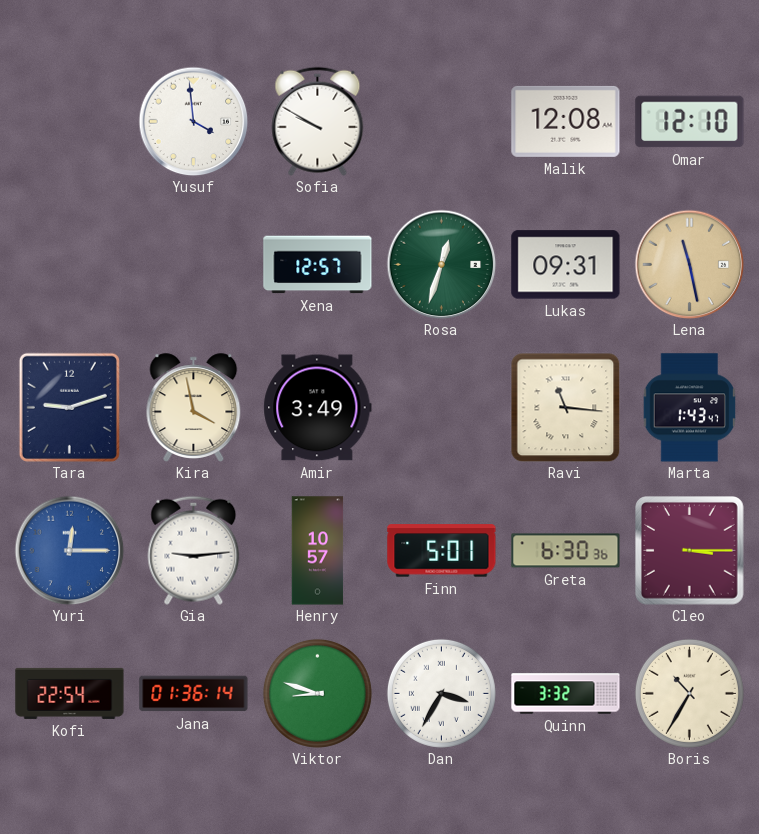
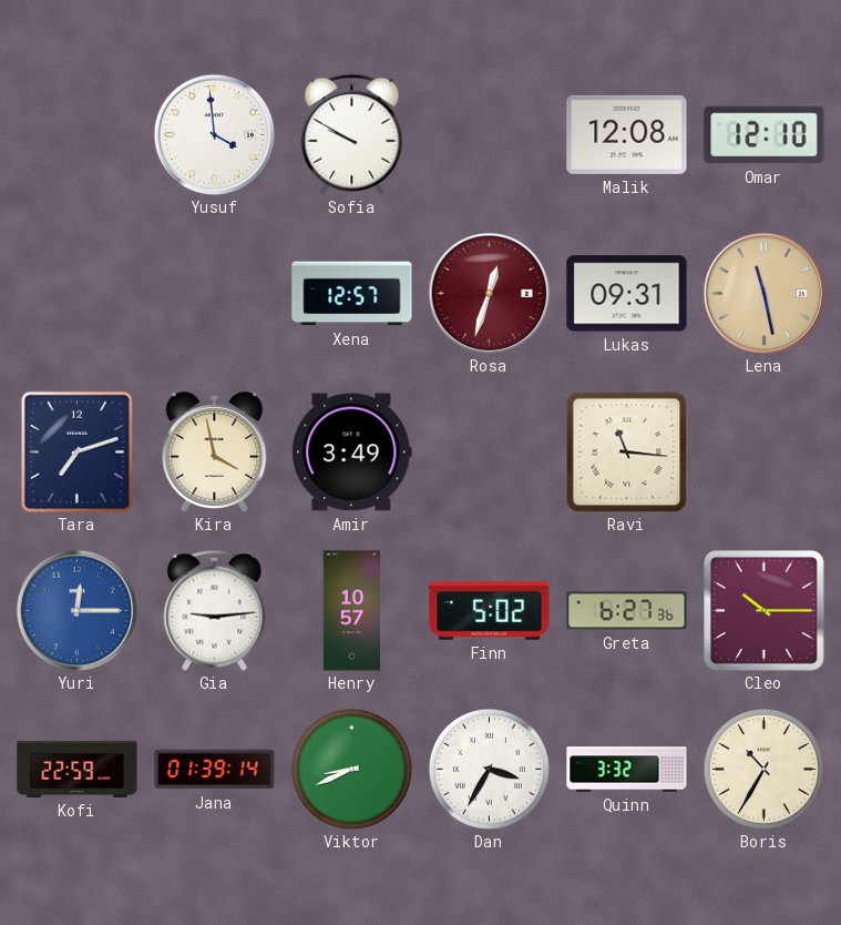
Rosa dial: green -> burgundy
Tara: 9:12 -> 7:12
Marta: 1:43 -> none
Finn: 5:01 -> 5:02
Greta: 6:30 -> 6:27
Cleo: 3:15 -> 10:15
Kofi: 22:54 -> 22:59
Jana: 01:36 -> 01:39
Viktor: 8:48 -> 8:41
